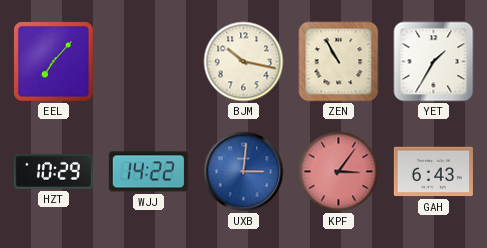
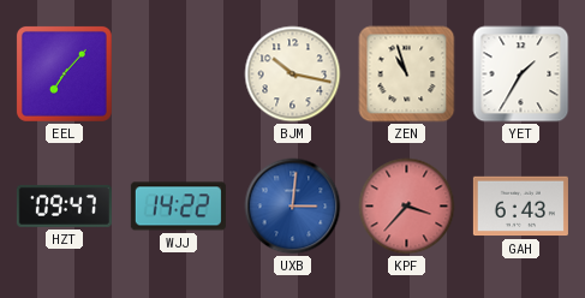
ZEN: 10:55 -> 10:57
HZT: 10:29 -> 09:47
KPF: 3:06 -> 3:37
